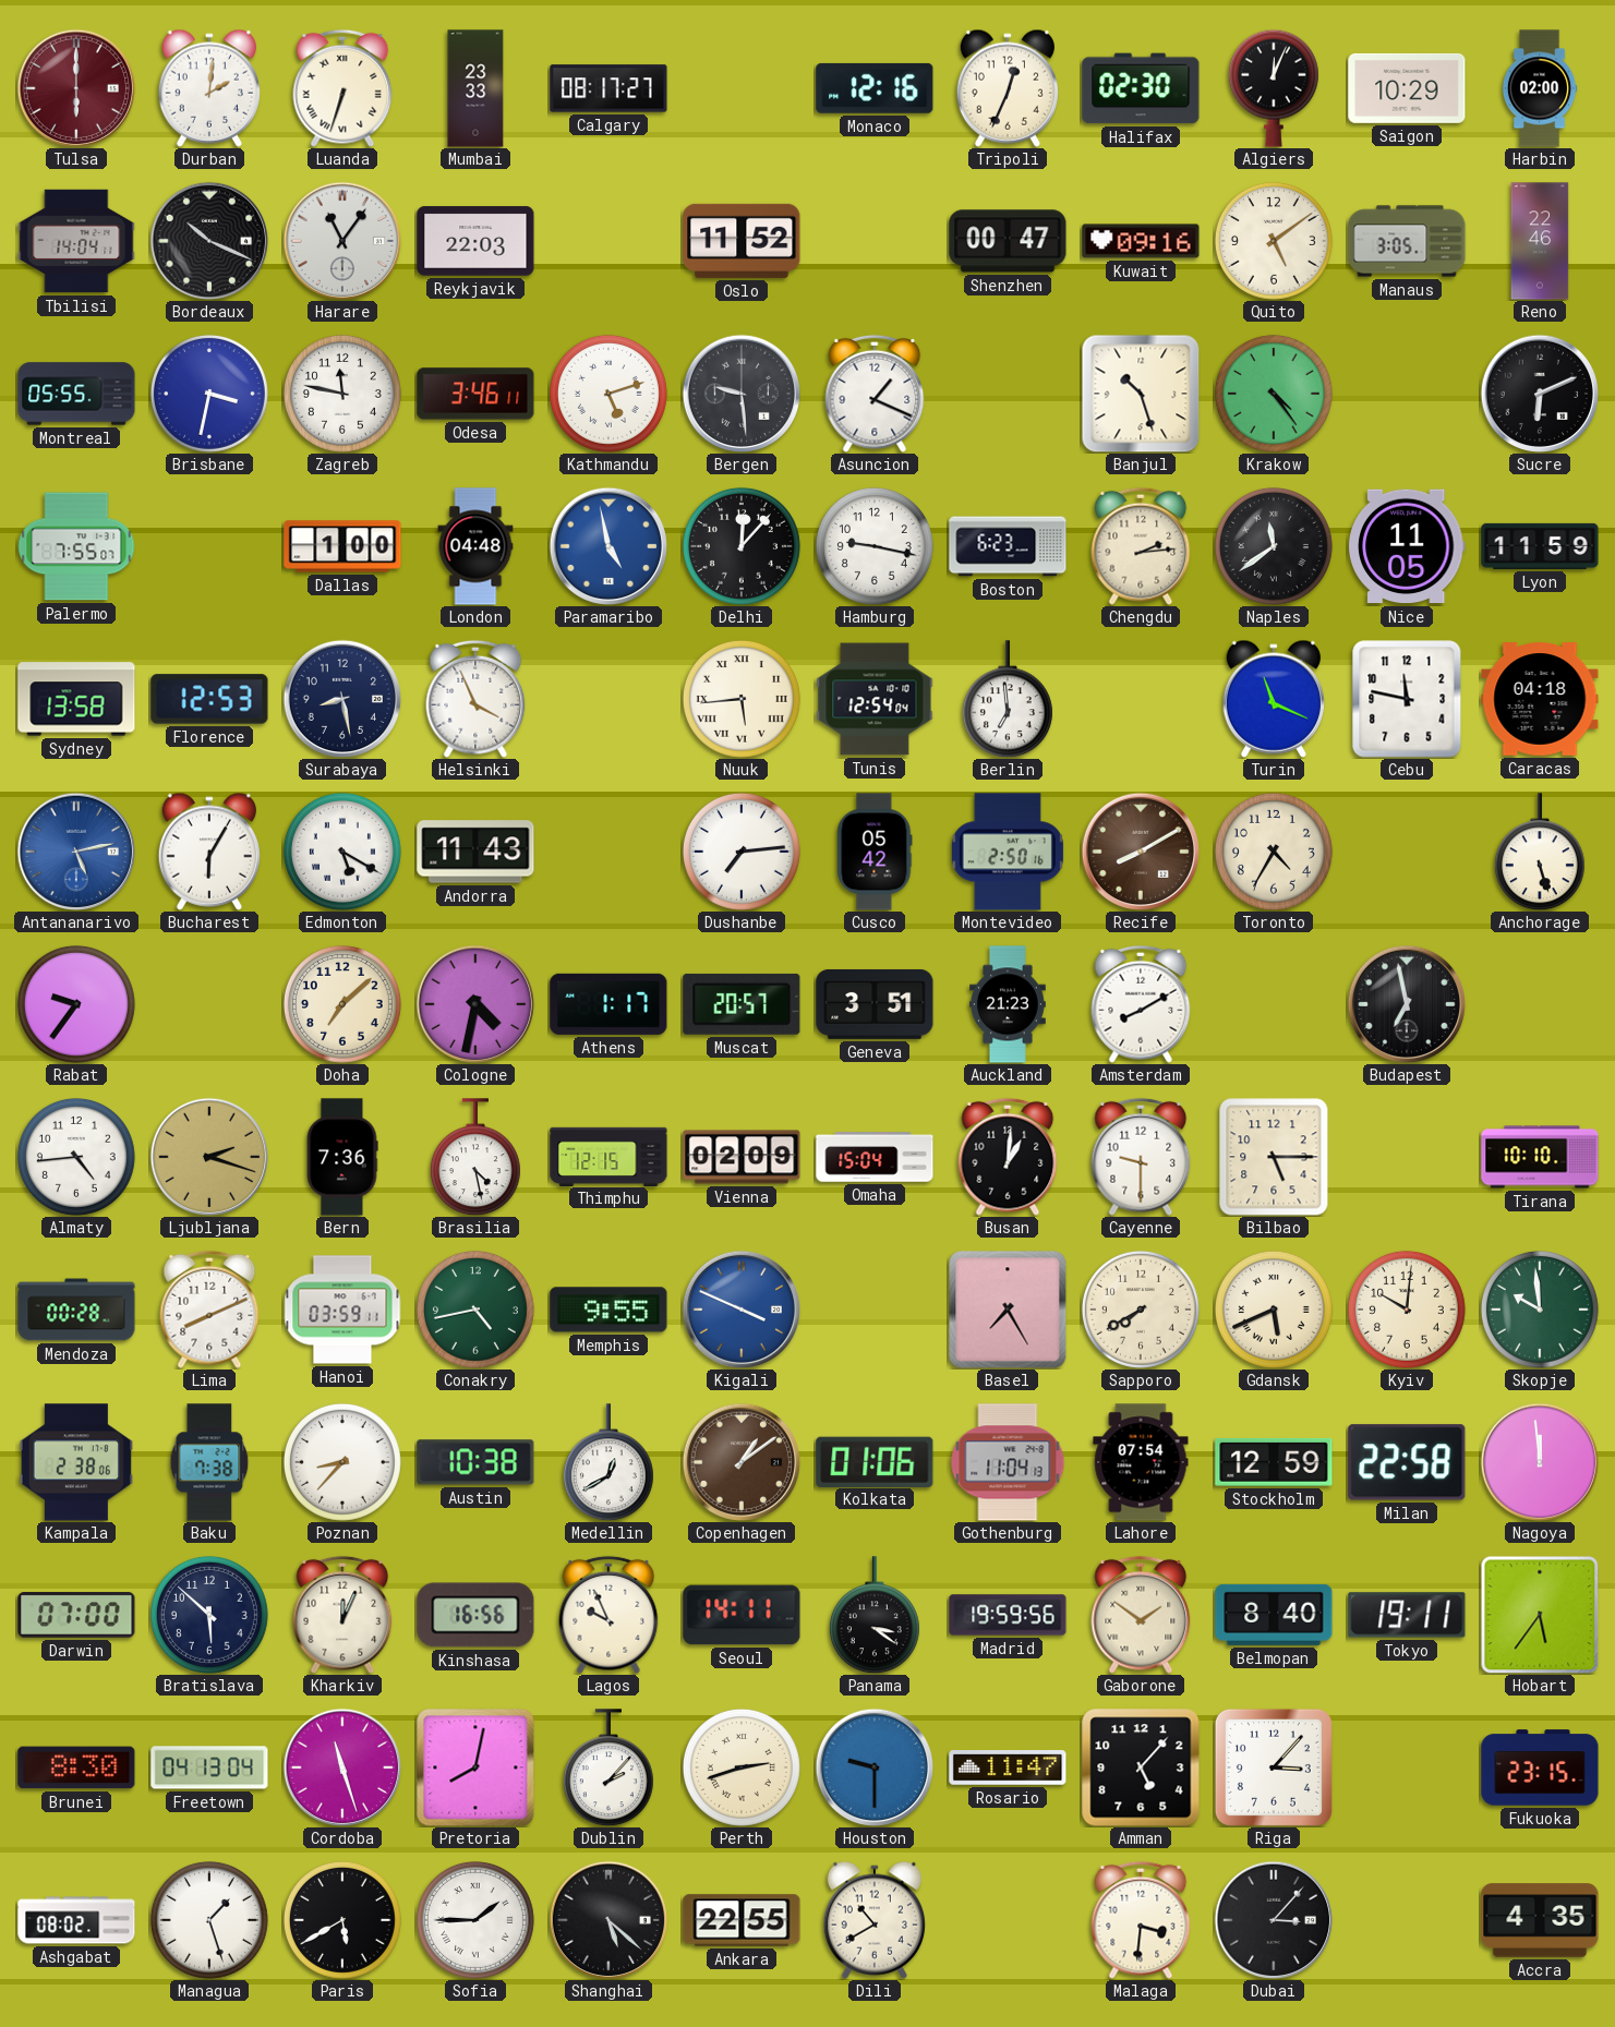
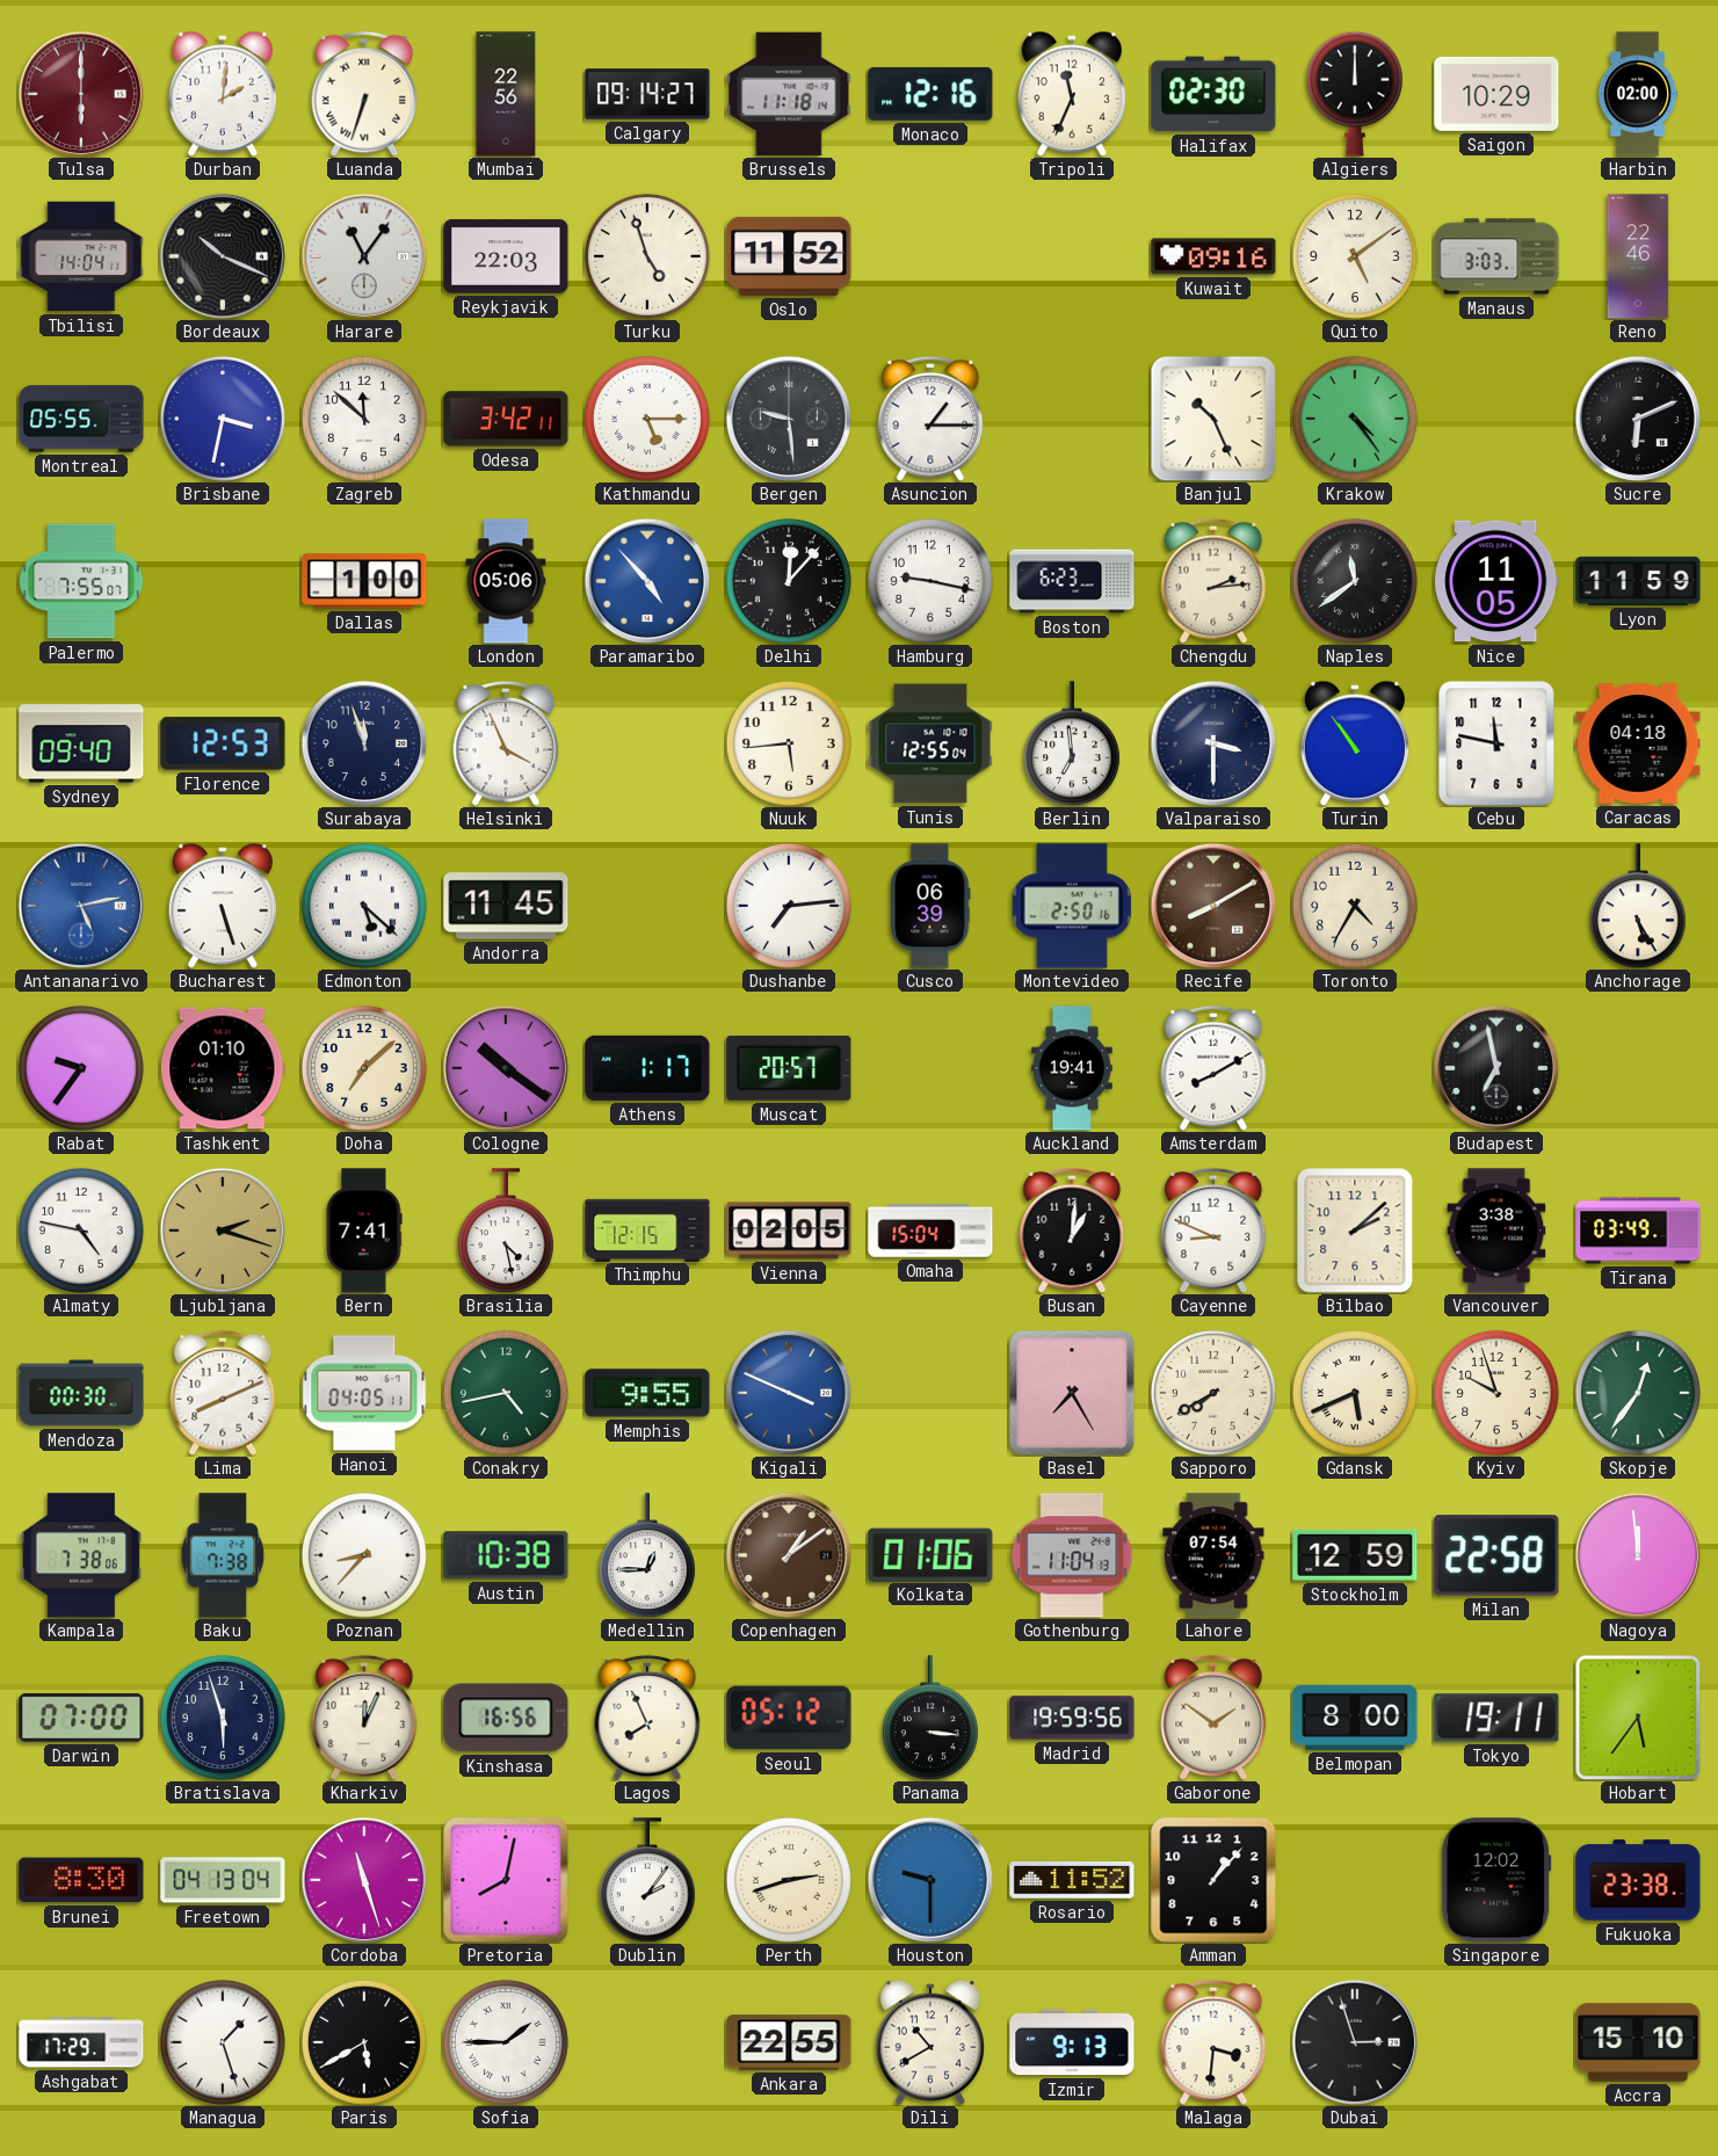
Mumbai: 23:33 -> 22:56
Calgary: 08:17 -> 09:14
Brussels: none -> 11:18
Tripoli: 12:34 -> 11:34
Algiers: 12:04 -> 12:00
Turku: none -> 4:57
Shenzhen: 00:47 -> none
Manaus: 3:05 -> 3:03
Zagreb: 11:47 -> 11:52
Odesa: 3:46 -> 3:42
Kathmandu: 5:12 -> 5:15
Asuncion: 1:19 -> 1:15
Banjul: 10:27 -> 10:26
London: 04:48 -> 05:06
Paramaribo: 4:58 -> 4:53
Sydney: 13:58 -> 09:40
Surabaya: 8:28 -> 11:57
Nuuk numerals: Roman -> Arabic
Tunis: 12:54 -> 12:55
Valparaiso: none -> 3:30
Turin: 11:19 -> 10:54
Bucharest: 6:05 -> 5:27
Edmonton: 5:20 -> 5:22
Andorra: 11:43 -> 11:45
Cusco: 05:42 -> 06:39
Anchorage: 5:27 -> 5:25
Tashkent: none -> 01:10
Cologne: 4:32 -> 10:21
Geneva: 3:51 -> none
Auckland: 21:23 -> 19:41
Almaty: 4:44 -> 4:47
Bern: 7:36 -> 7:41
Vienna: 02:09 -> 02:05
Cayenne: 9:30 -> 8:49
Bilbao: 5:15 -> 2:08
Vancouver: none -> 3:38
Tirana: 10:10 -> 03:49
Mendoza: 00:28 -> 00:30
Hanoi: 03:59 -> 04:05
Kyiv: 10:01 -> 9:57
Skopje: 9:59 -> 12:36
Kampala: 2:38 -> 7:38
Medellin: 12:40 -> 12:45
Bratislava: 5:52 -> 5:57
Lagos: 9:56 -> 7:56
Seoul: 14:11 -> 05:12
Panama: 3:21 -> 3:16
Belmopan: 8:40 -> 8:00
Dublin: 2:07 -> 2:06
Rosario: 11:47 -> 11:52
Amman: 5:07 -> 1:07
Riga: 3:07 -> none
Singapore: none -> 12:02
Fukuoka: 23:15 -> 23:38
Ashgabat: 08:02 -> 17:29
Shanghai: 5:22 -> none
Izmir: none -> 9:13
Dubai: 3:07 -> 2:57
Accra: 4:35 -> 15:10
